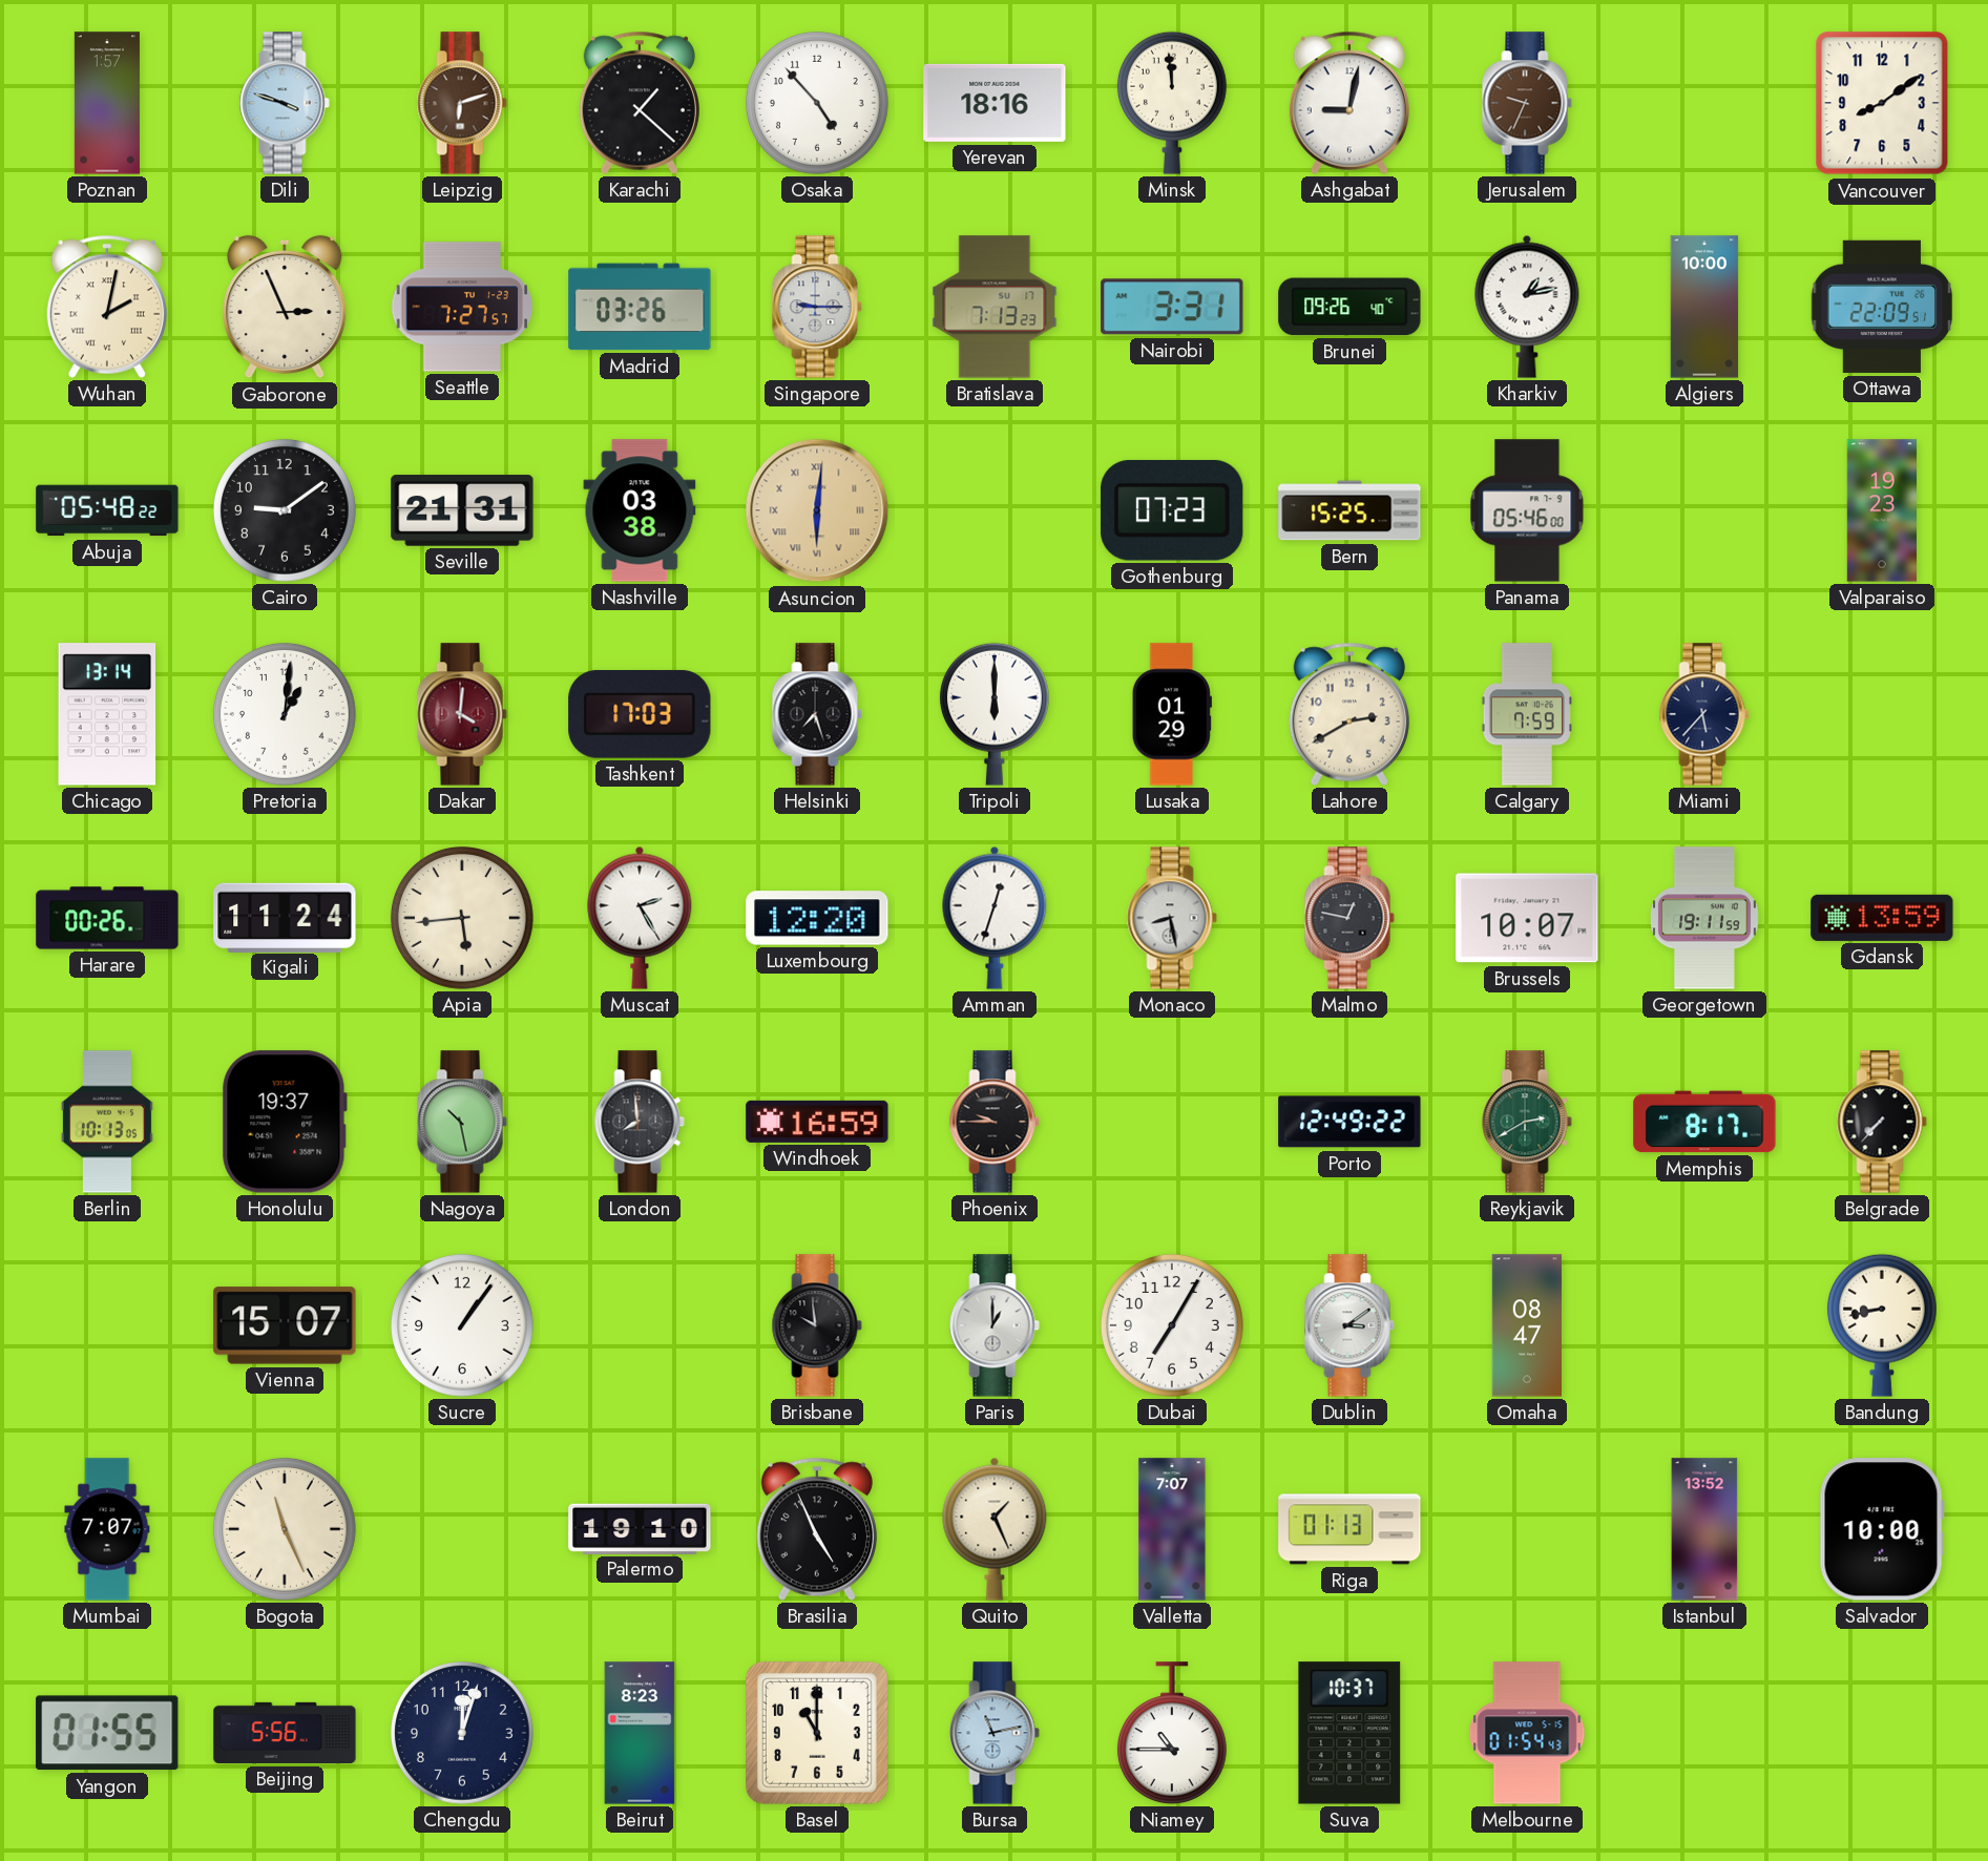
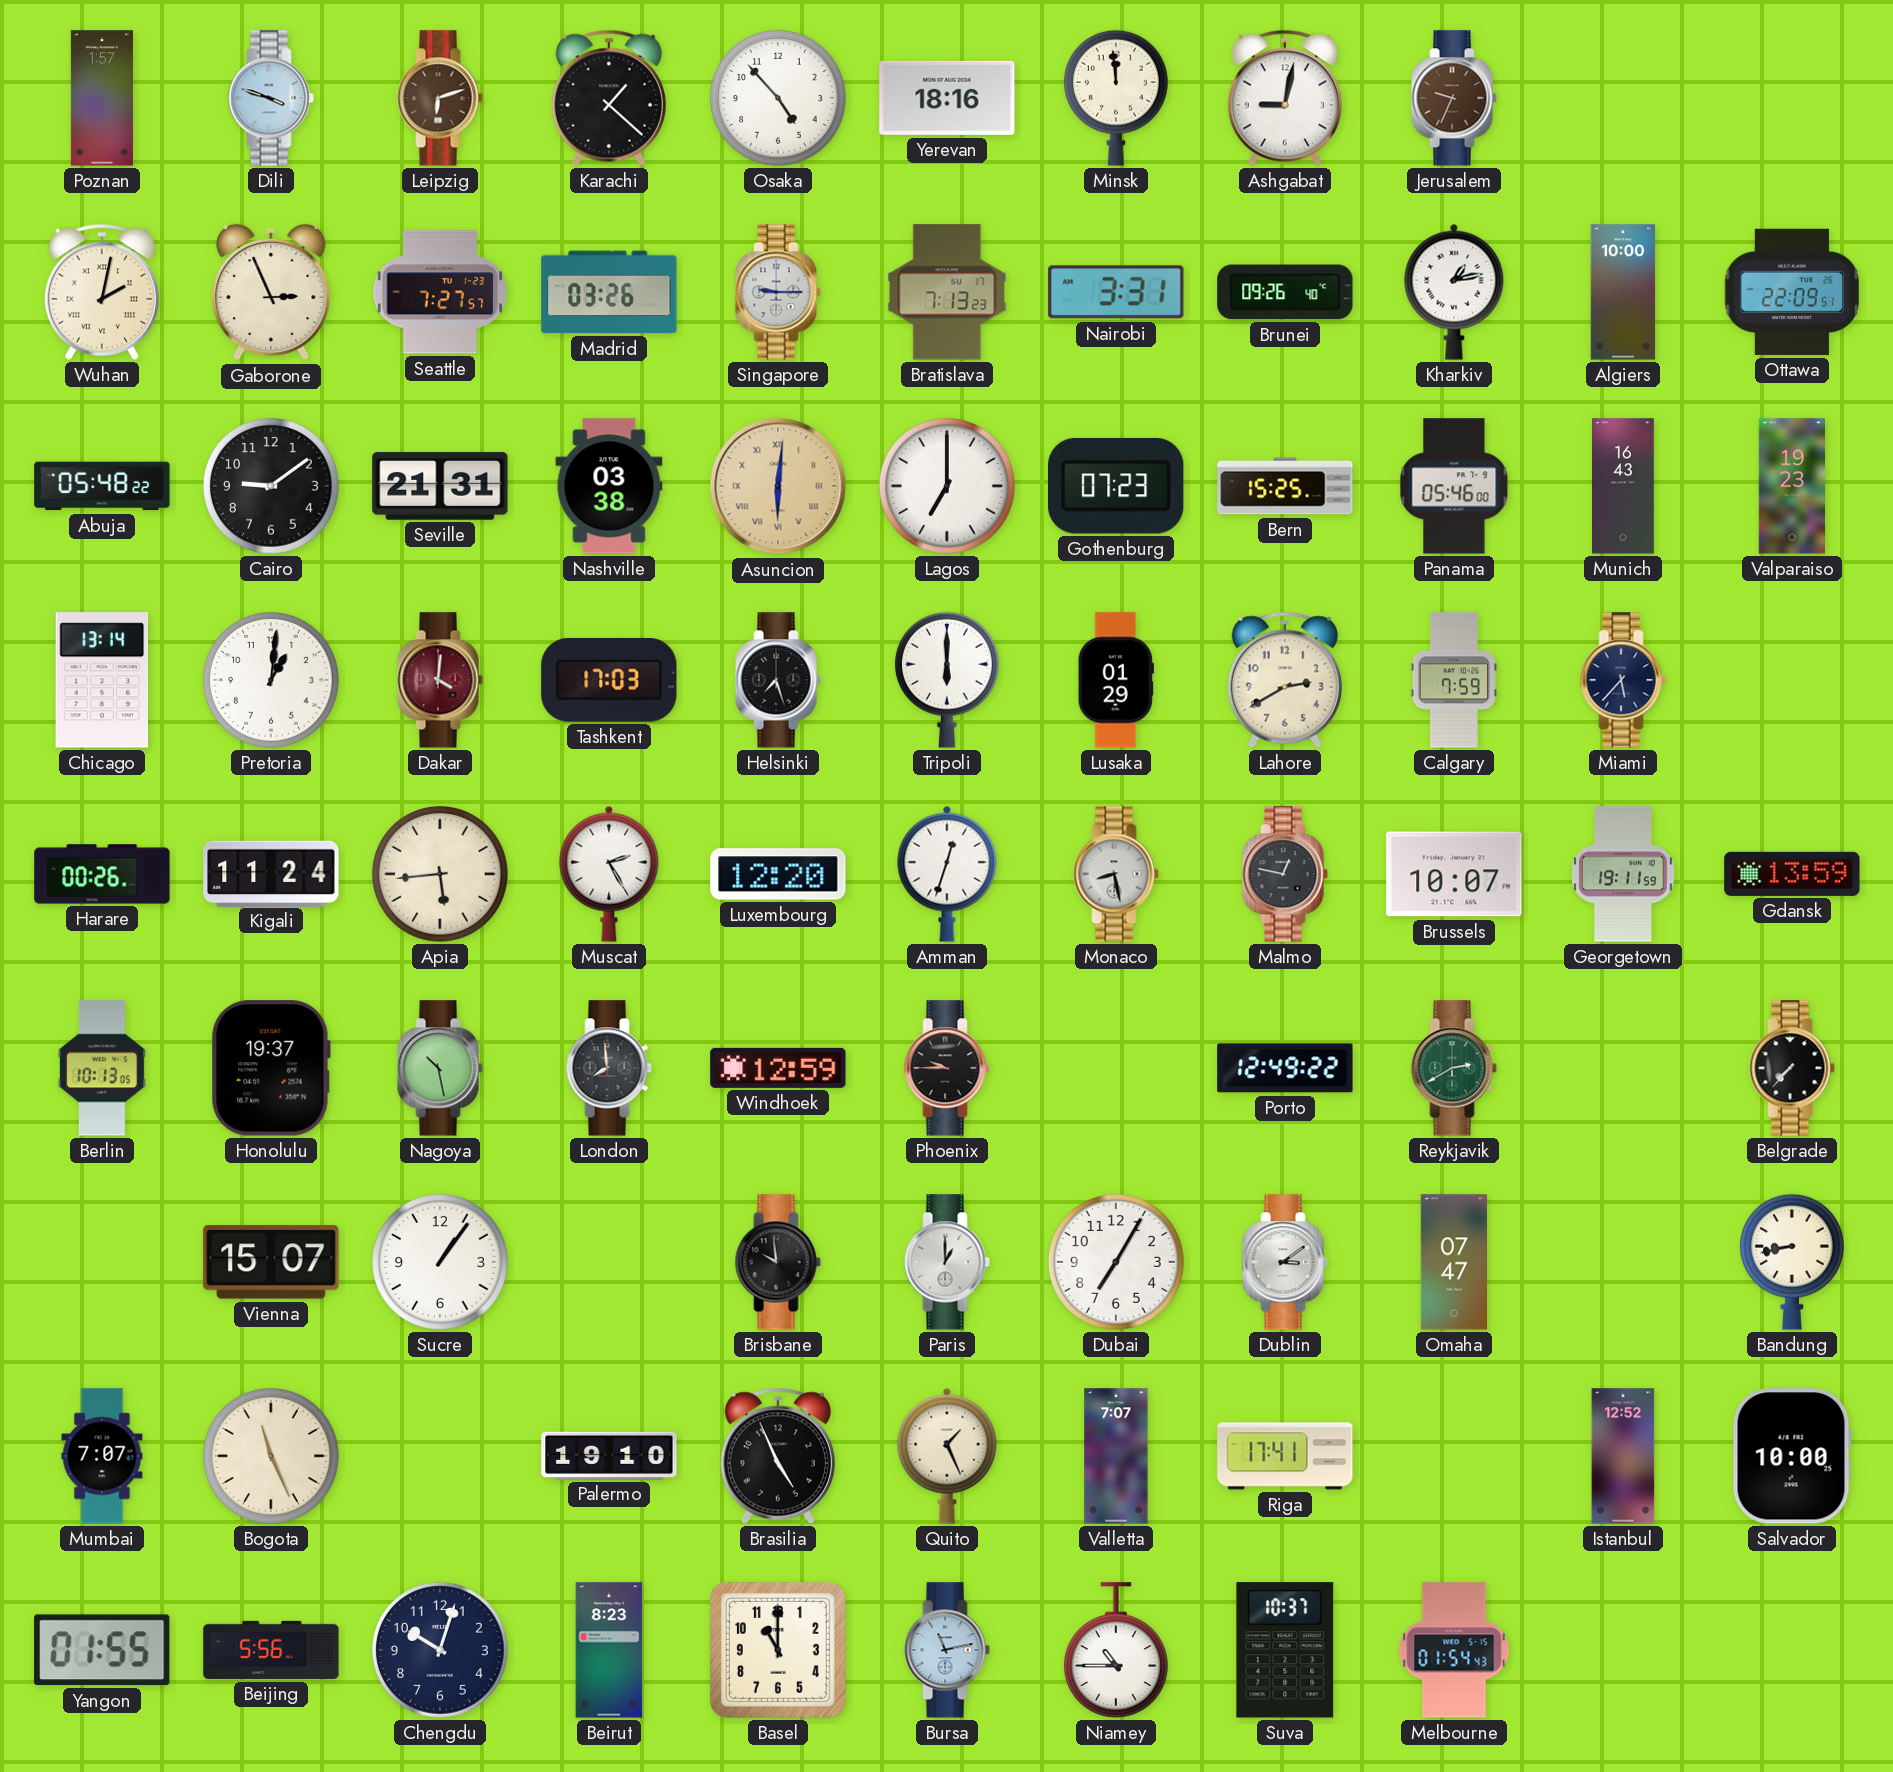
Vancouver: 8:09 -> none
Lagos: none -> 7:00
Munich: none -> 16:43
Windhoek: 16:59 -> 12:59
Memphis: 8:17 -> none
Omaha: 08:47 -> 07:47
Riga: 01:13 -> 17:41
Istanbul: 13:52 -> 12:52
Chengdu: 12:03 -> 10:03
